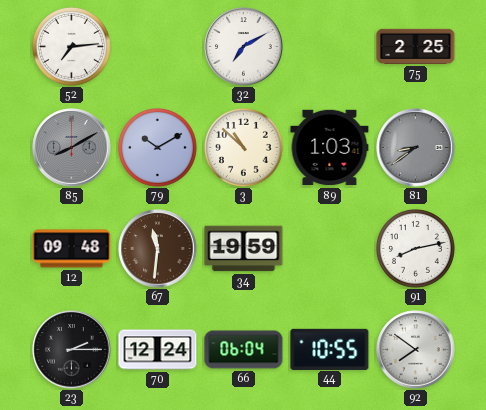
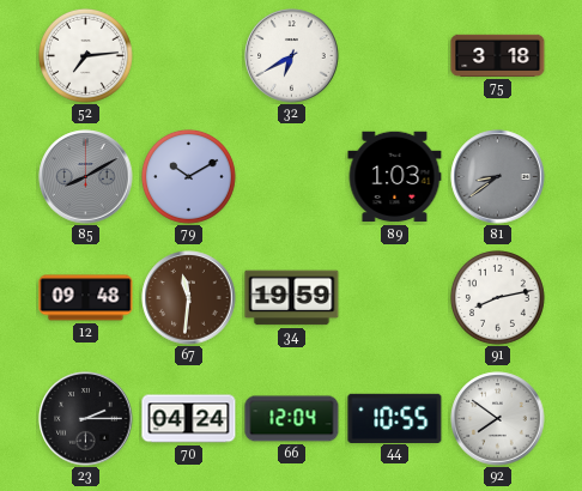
32: 7:10 -> 6:40
75: 2:25 -> 3:18
3: 10:52 -> none
70: 12:24 -> 04:24
66: 06:04 -> 12:04
